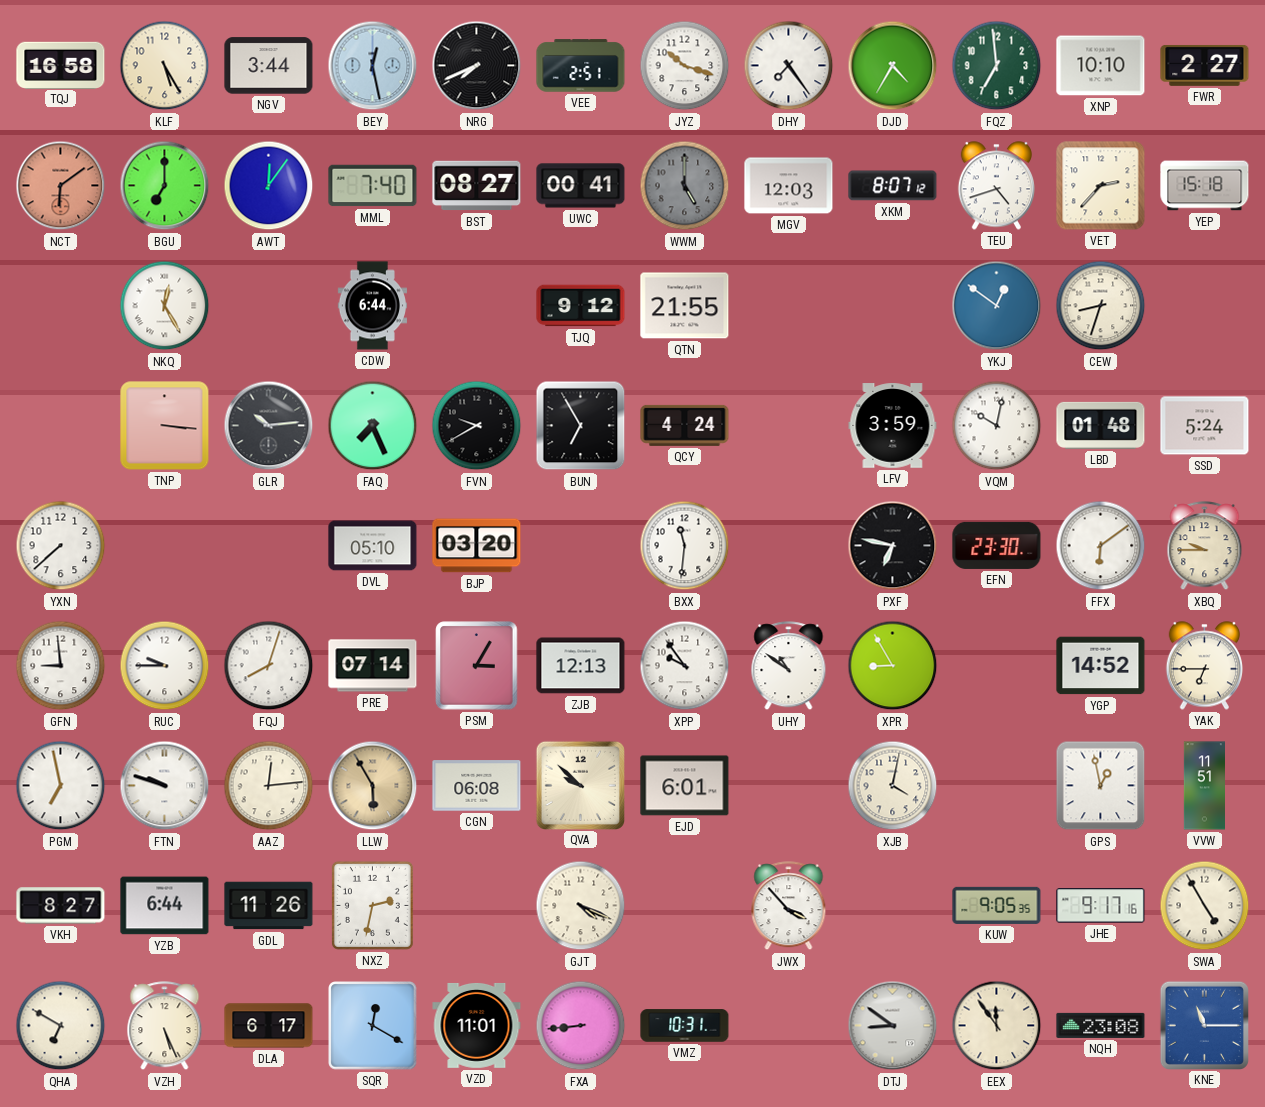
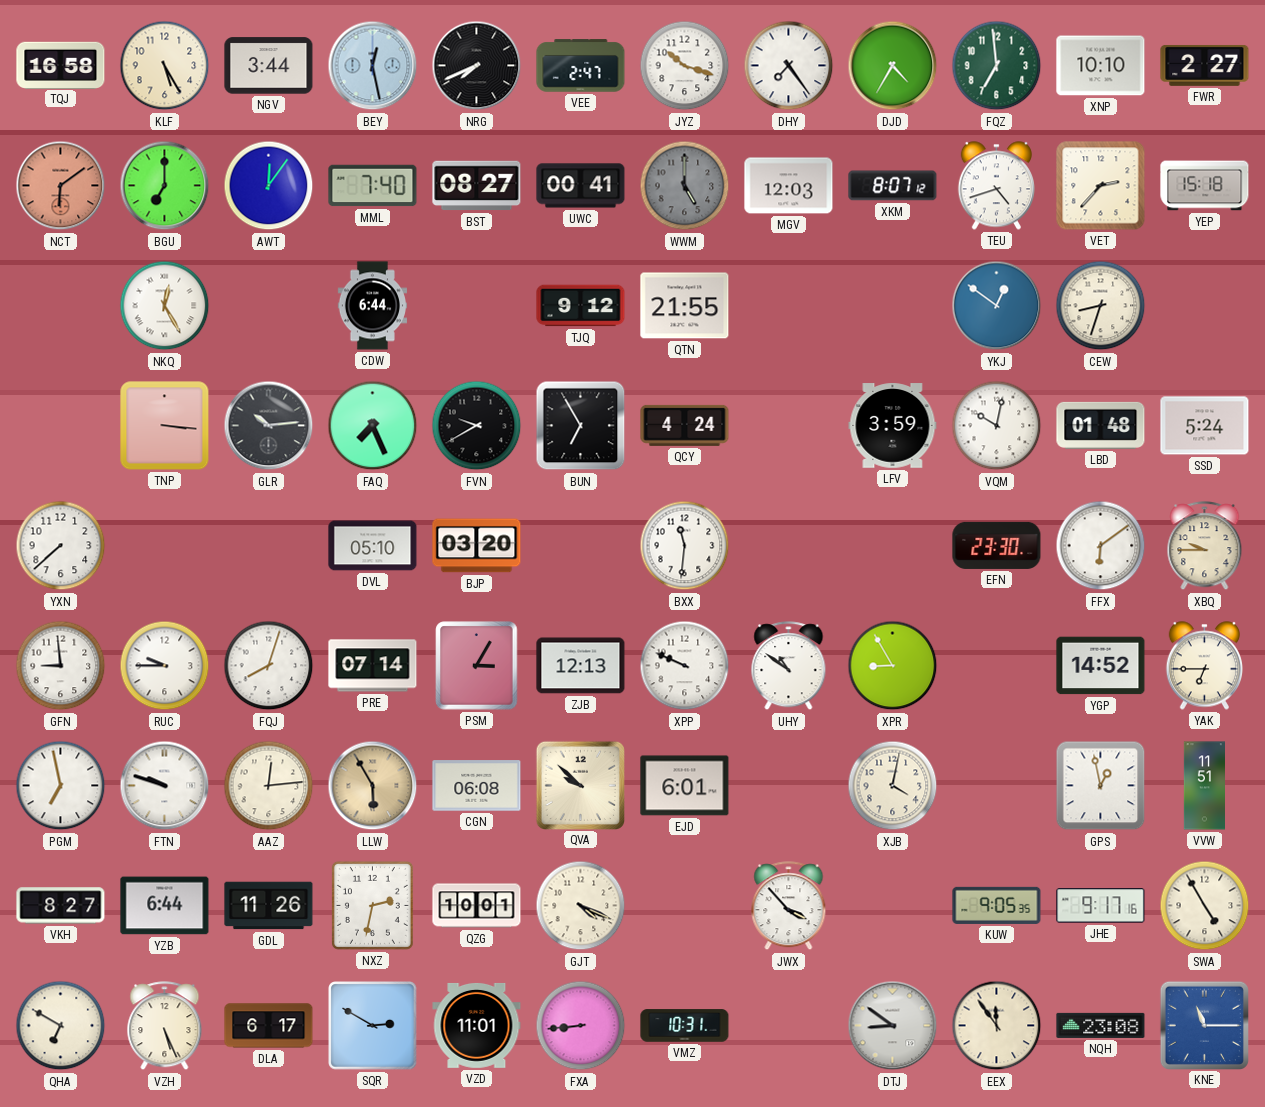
VEE: 2:51 -> 2:47
PXF: 6:47 -> none
XPP: 9:54 -> 9:49
QZG: none -> 10:01
SQR: 12:20 -> 2:50
